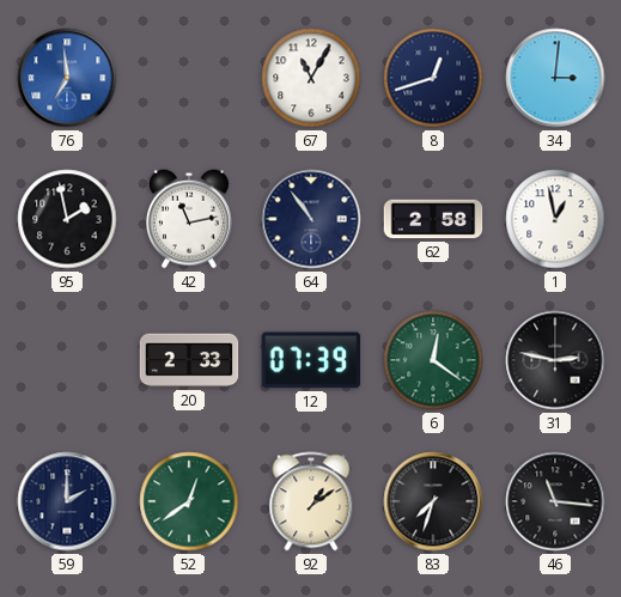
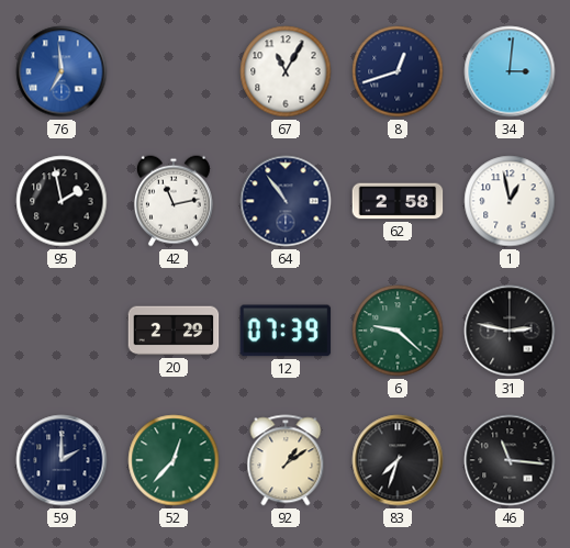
20: 2:33 -> 2:29
6: 12:21 -> 9:22
52: 12:39 -> 12:37
